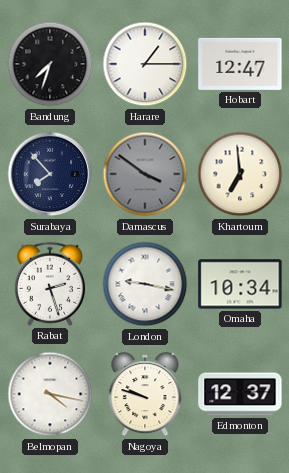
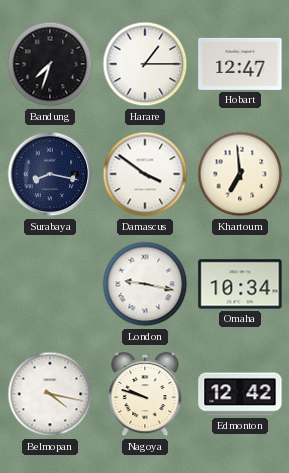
Surabaya: 7:53 -> 8:17
Damascus dial: grey -> white
Rabat: 2:27 -> none
Edmonton: 12:37 -> 12:42
